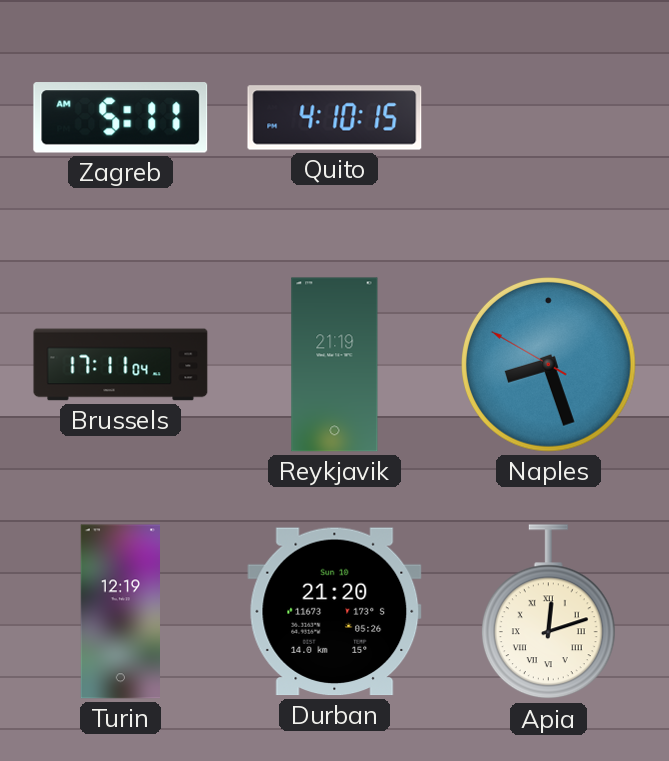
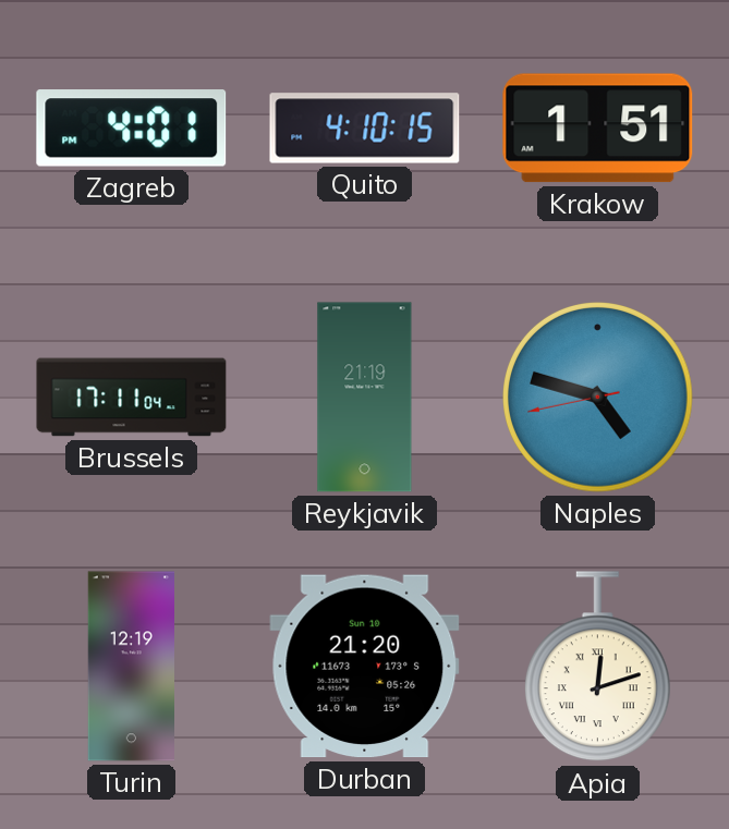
Zagreb: 5:11 -> 4:01
Krakow: none -> 1:51
Naples: 8:26 -> 4:47
